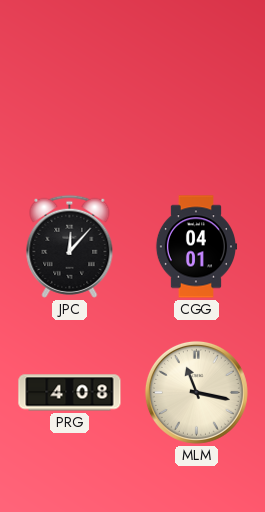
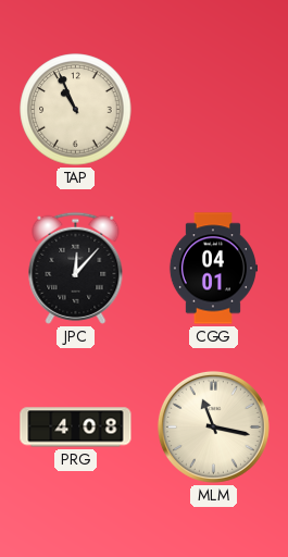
TAP: none -> 10:56
